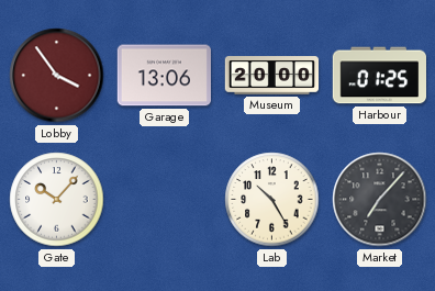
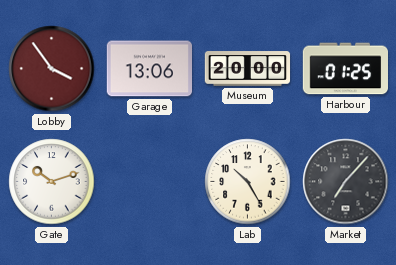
Gate: 10:07 -> 10:12
